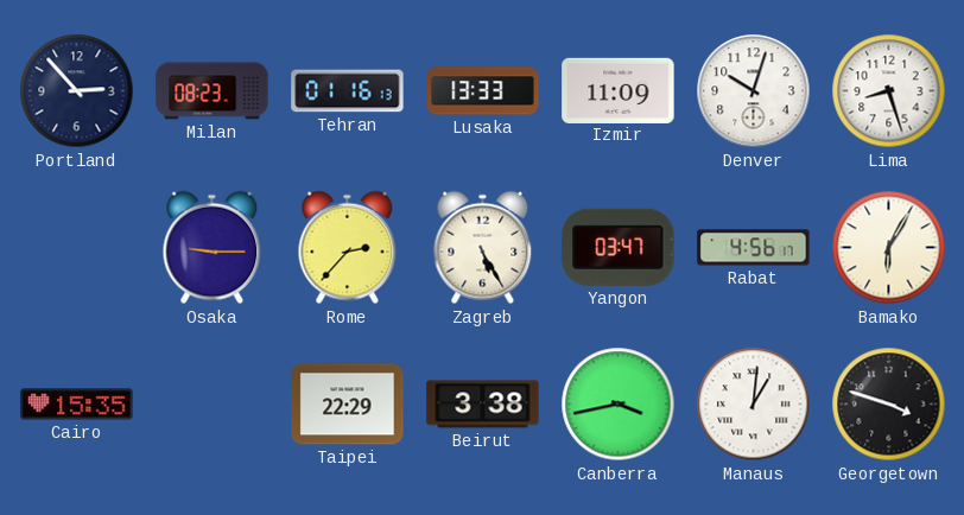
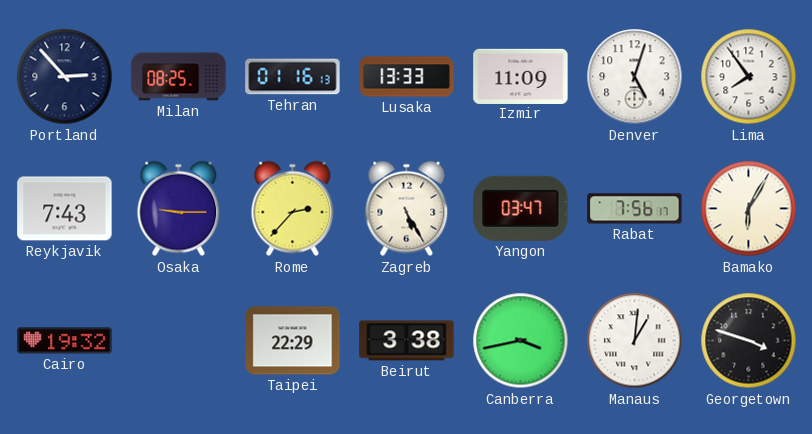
Milan: 08:23 -> 08:25
Denver: 10:03 -> 5:03
Lima: 8:27 -> 7:54
Reykjavik: none -> 7:43
Rabat: 4:56 -> 7:56
Cairo: 15:35 -> 19:32
